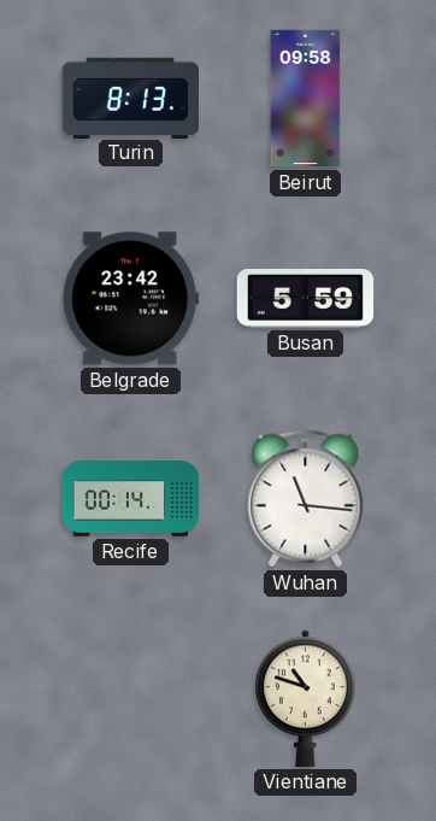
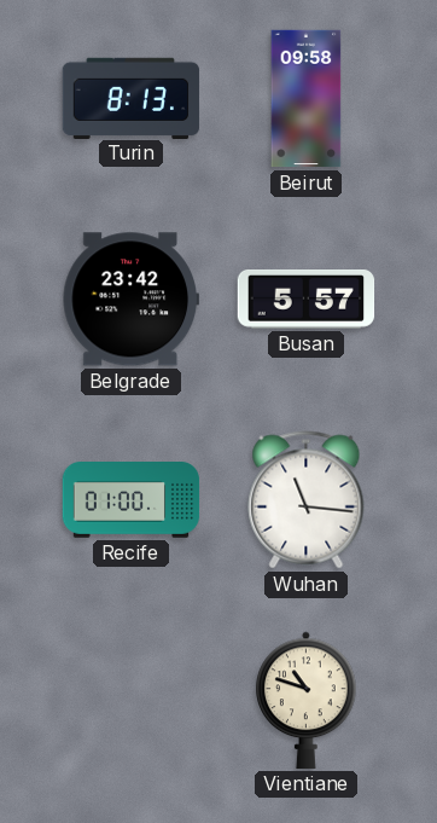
Busan: 5:59 -> 5:57
Recife: 00:14 -> 01:00
